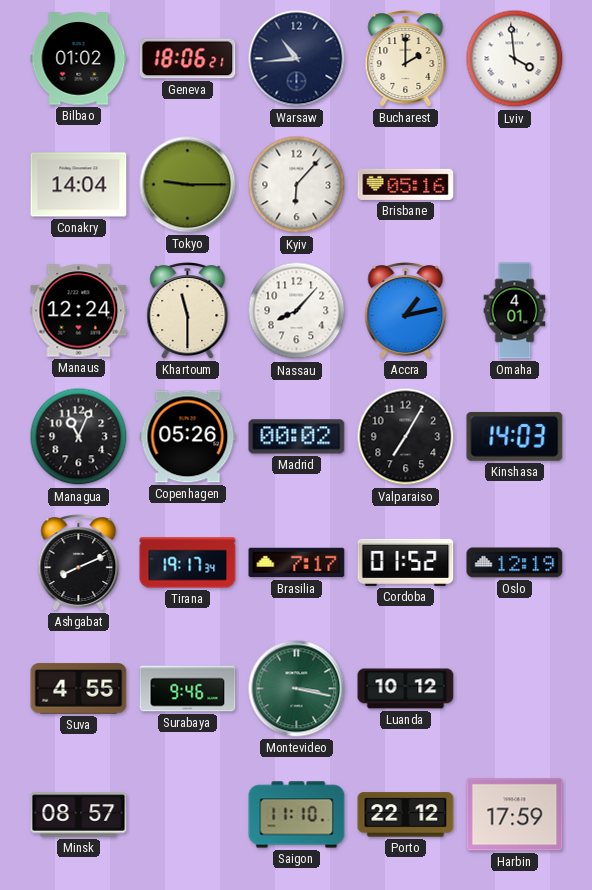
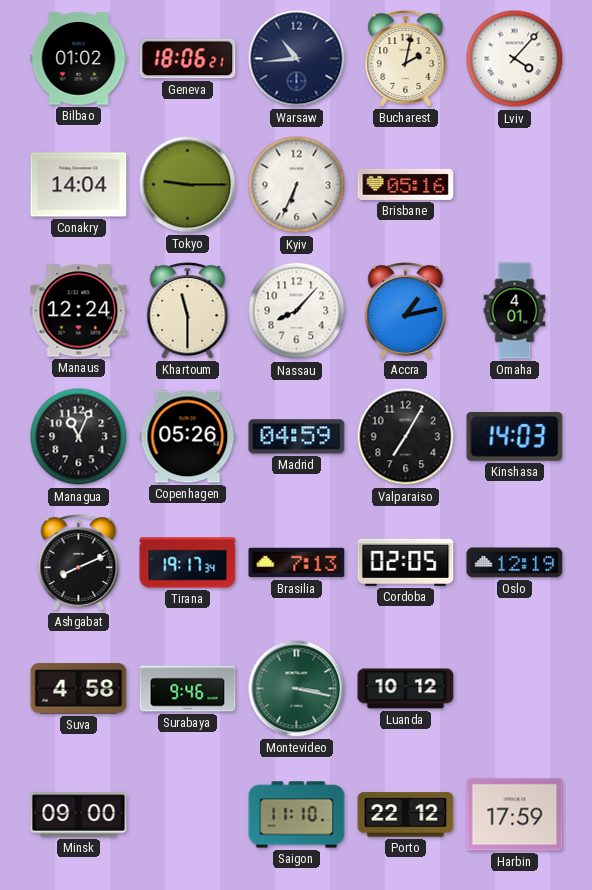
Bucharest: 2:00 -> 2:02
Lviv: 3:59 -> 4:07
Kyiv: 6:07 -> 6:34
Madrid: 00:02 -> 04:59
Brasilia: 7:17 -> 7:13
Cordoba: 01:52 -> 02:05
Suva: 4:55 -> 4:58
Minsk: 08:57 -> 09:00
